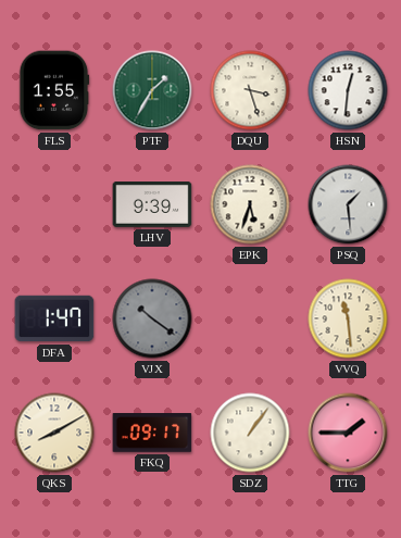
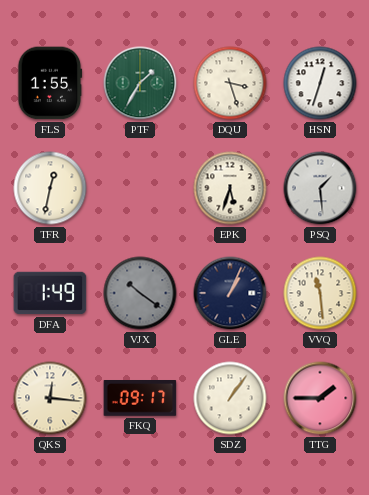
HSN: 12:31 -> 12:33
TFR: none -> 12:32
LHV: 9:39 -> none
DFA: 1:47 -> 1:49
GLE: none -> 1:04
QKS: 8:10 -> 12:16
